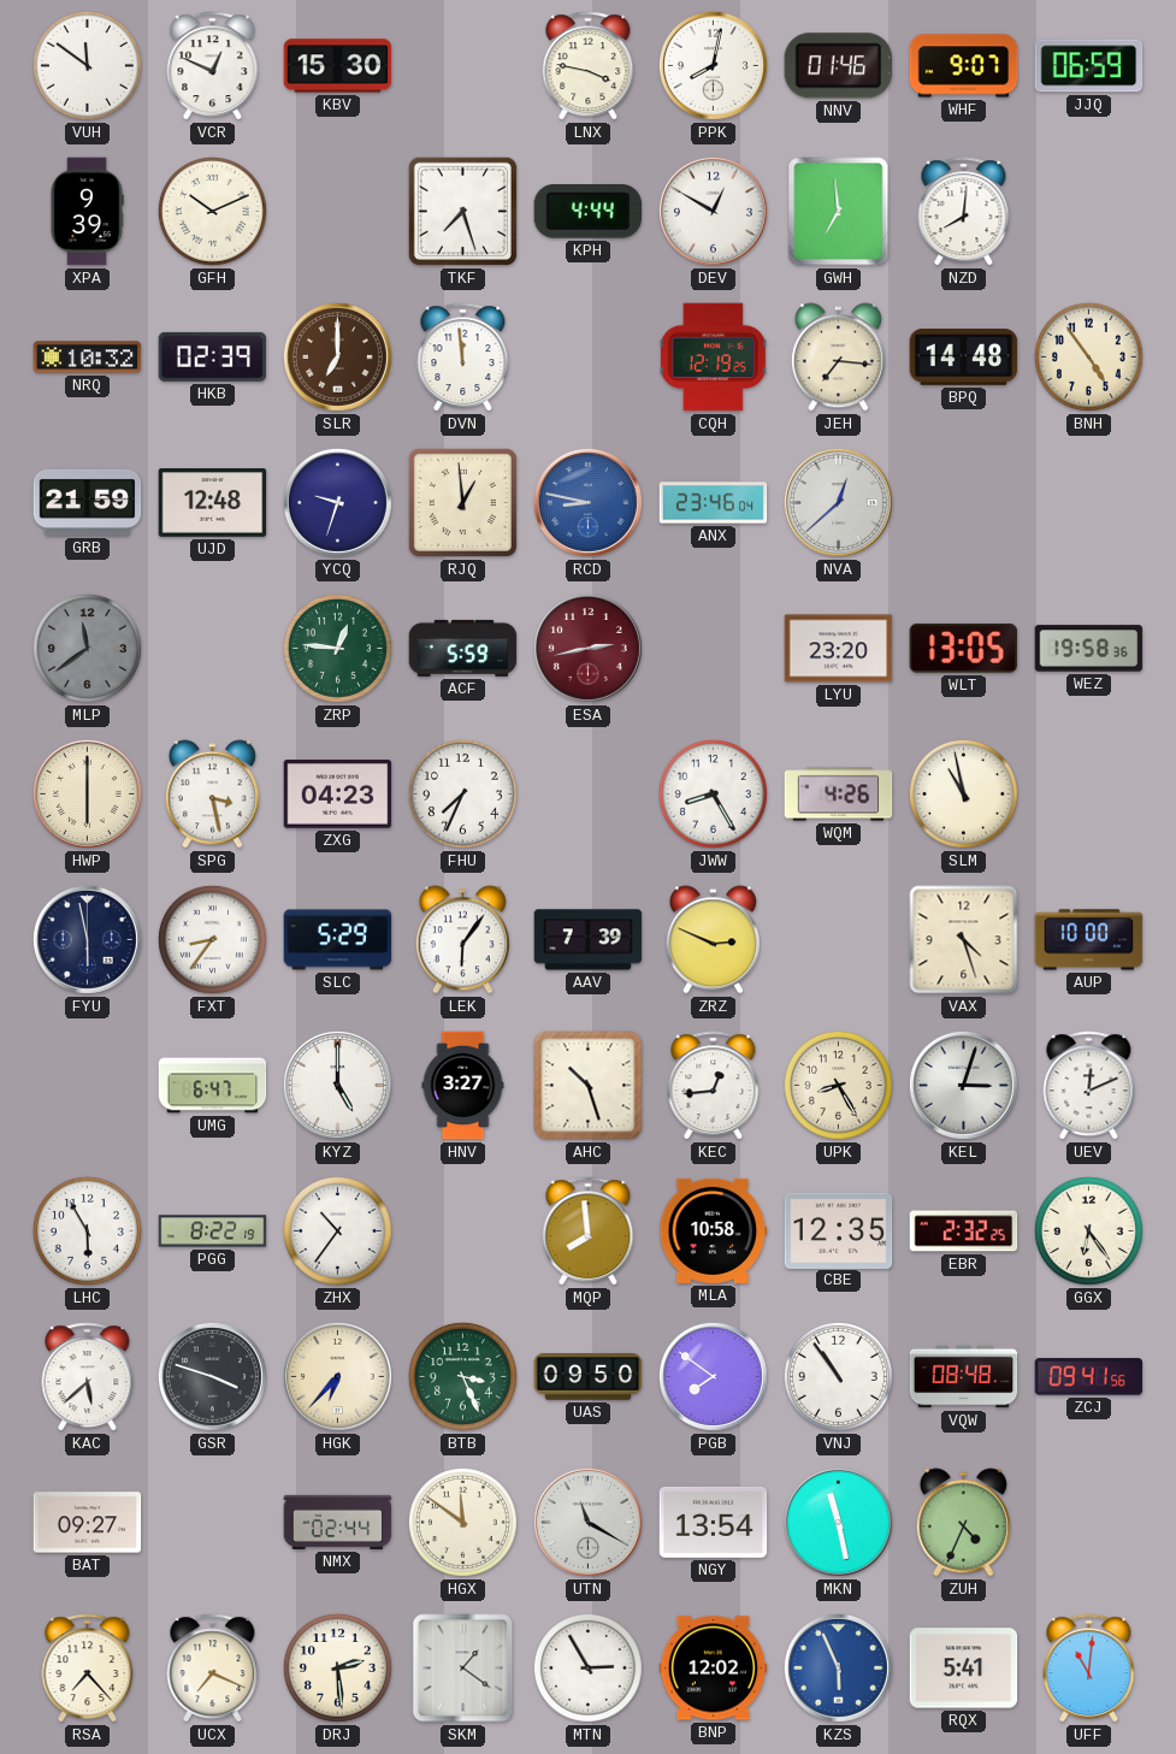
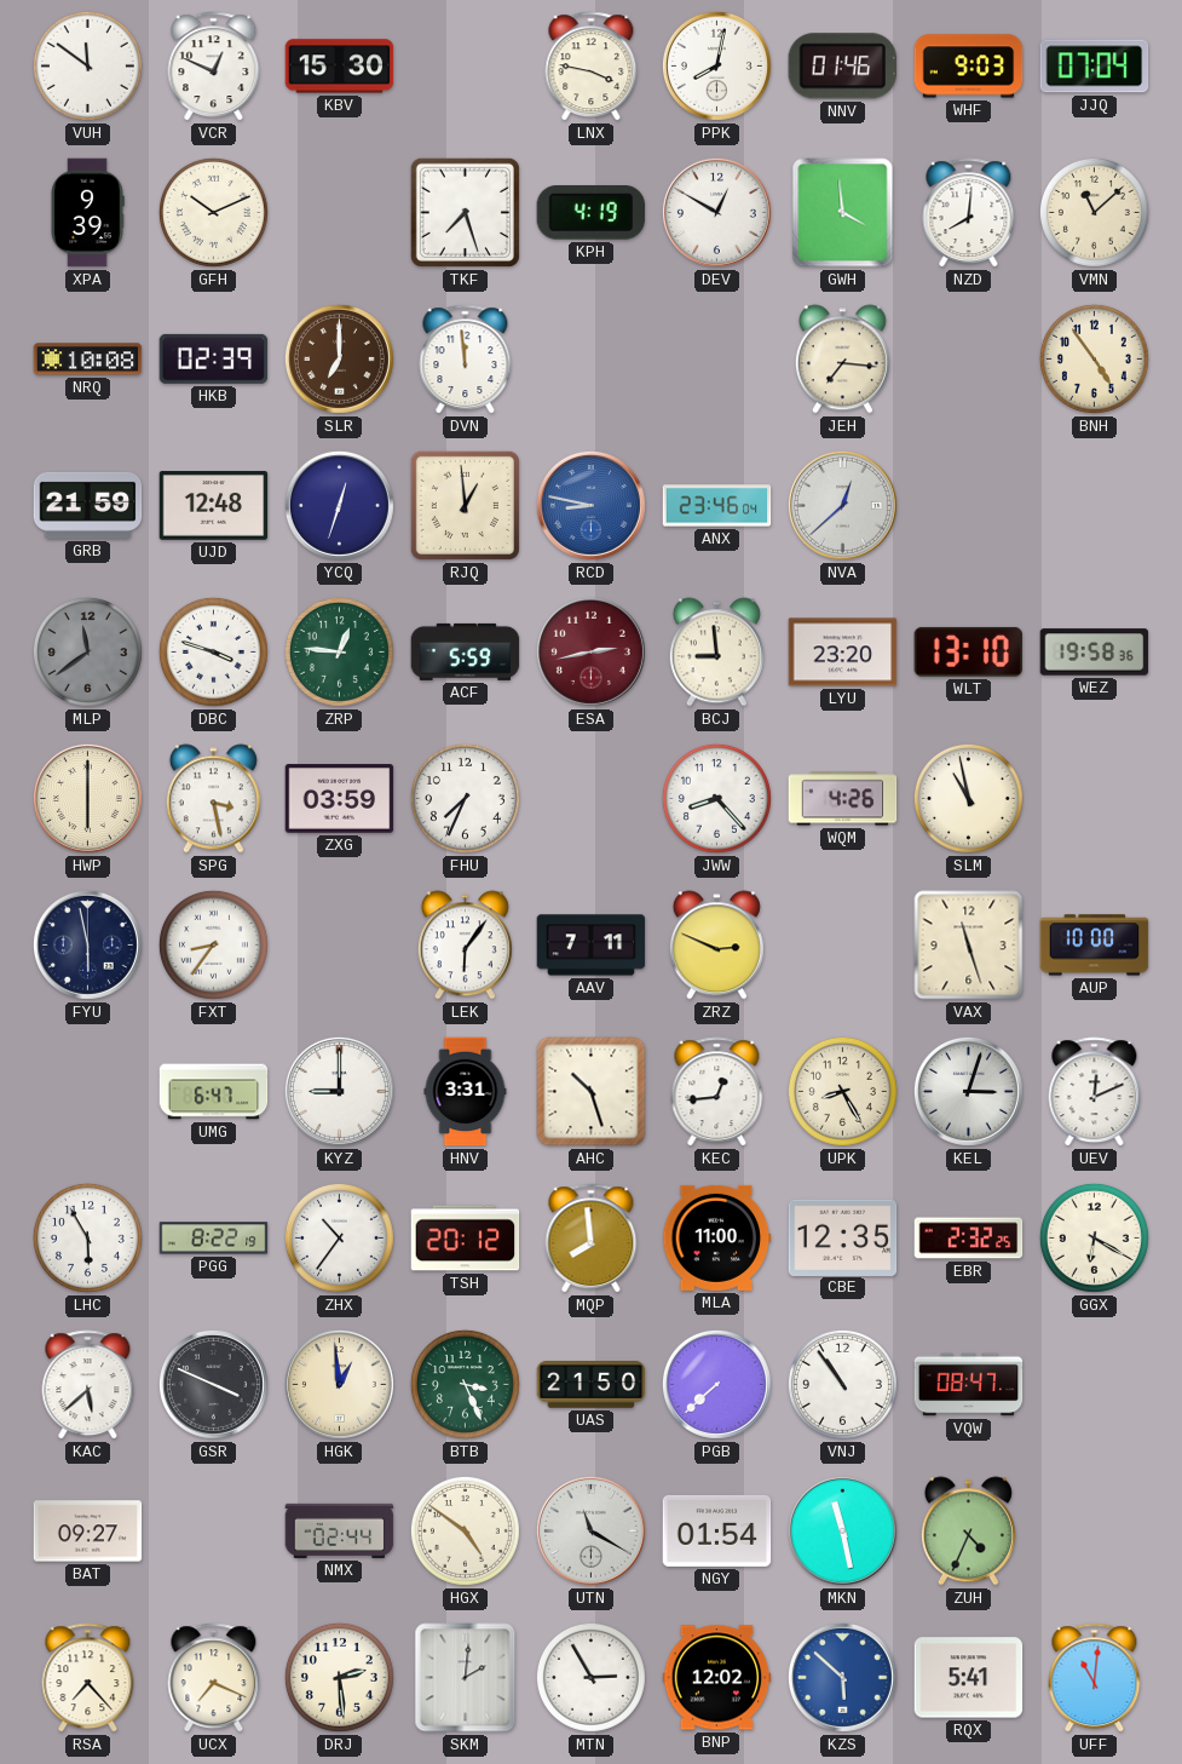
WHF: 9:07 -> 9:03
JJQ: 06:59 -> 07:04
KPH: 4:44 -> 4:19
GWH: 6:59 -> 3:59
VMN: none -> 11:08
NRQ: 10:32 -> 10:08
CQH: 12:19 -> none
BPQ: 14:48 -> none
YCQ: 9:33 -> 12:33
DBC: none -> 3:48
BCJ: none -> 8:59
WLT: 13:05 -> 13:10
ZXG: 04:23 -> 03:59
JWW: 8:25 -> 8:23
SLC: 5:29 -> none
AAV: 7:39 -> 7:11
VAX: 4:27 -> 11:27
KYZ: 5:00 -> 9:00
HNV: 3:27 -> 3:31
TSH: none -> 20:12
MLA: 10:58 -> 11:00
GGX: 6:24 -> 6:20
GSR: 3:48 -> 3:49
HGK: 6:37 -> 12:59
UAS: 09:50 -> 21:50
PGB: 7:51 -> 7:38
VQW: 08:48 -> 08:47
ZCJ: 09:41 -> none
HGX: 11:51 -> 4:51
NGY: 13:54 -> 01:54
SKM: 1:21 -> 2:01
KZS: 5:56 -> 5:52
